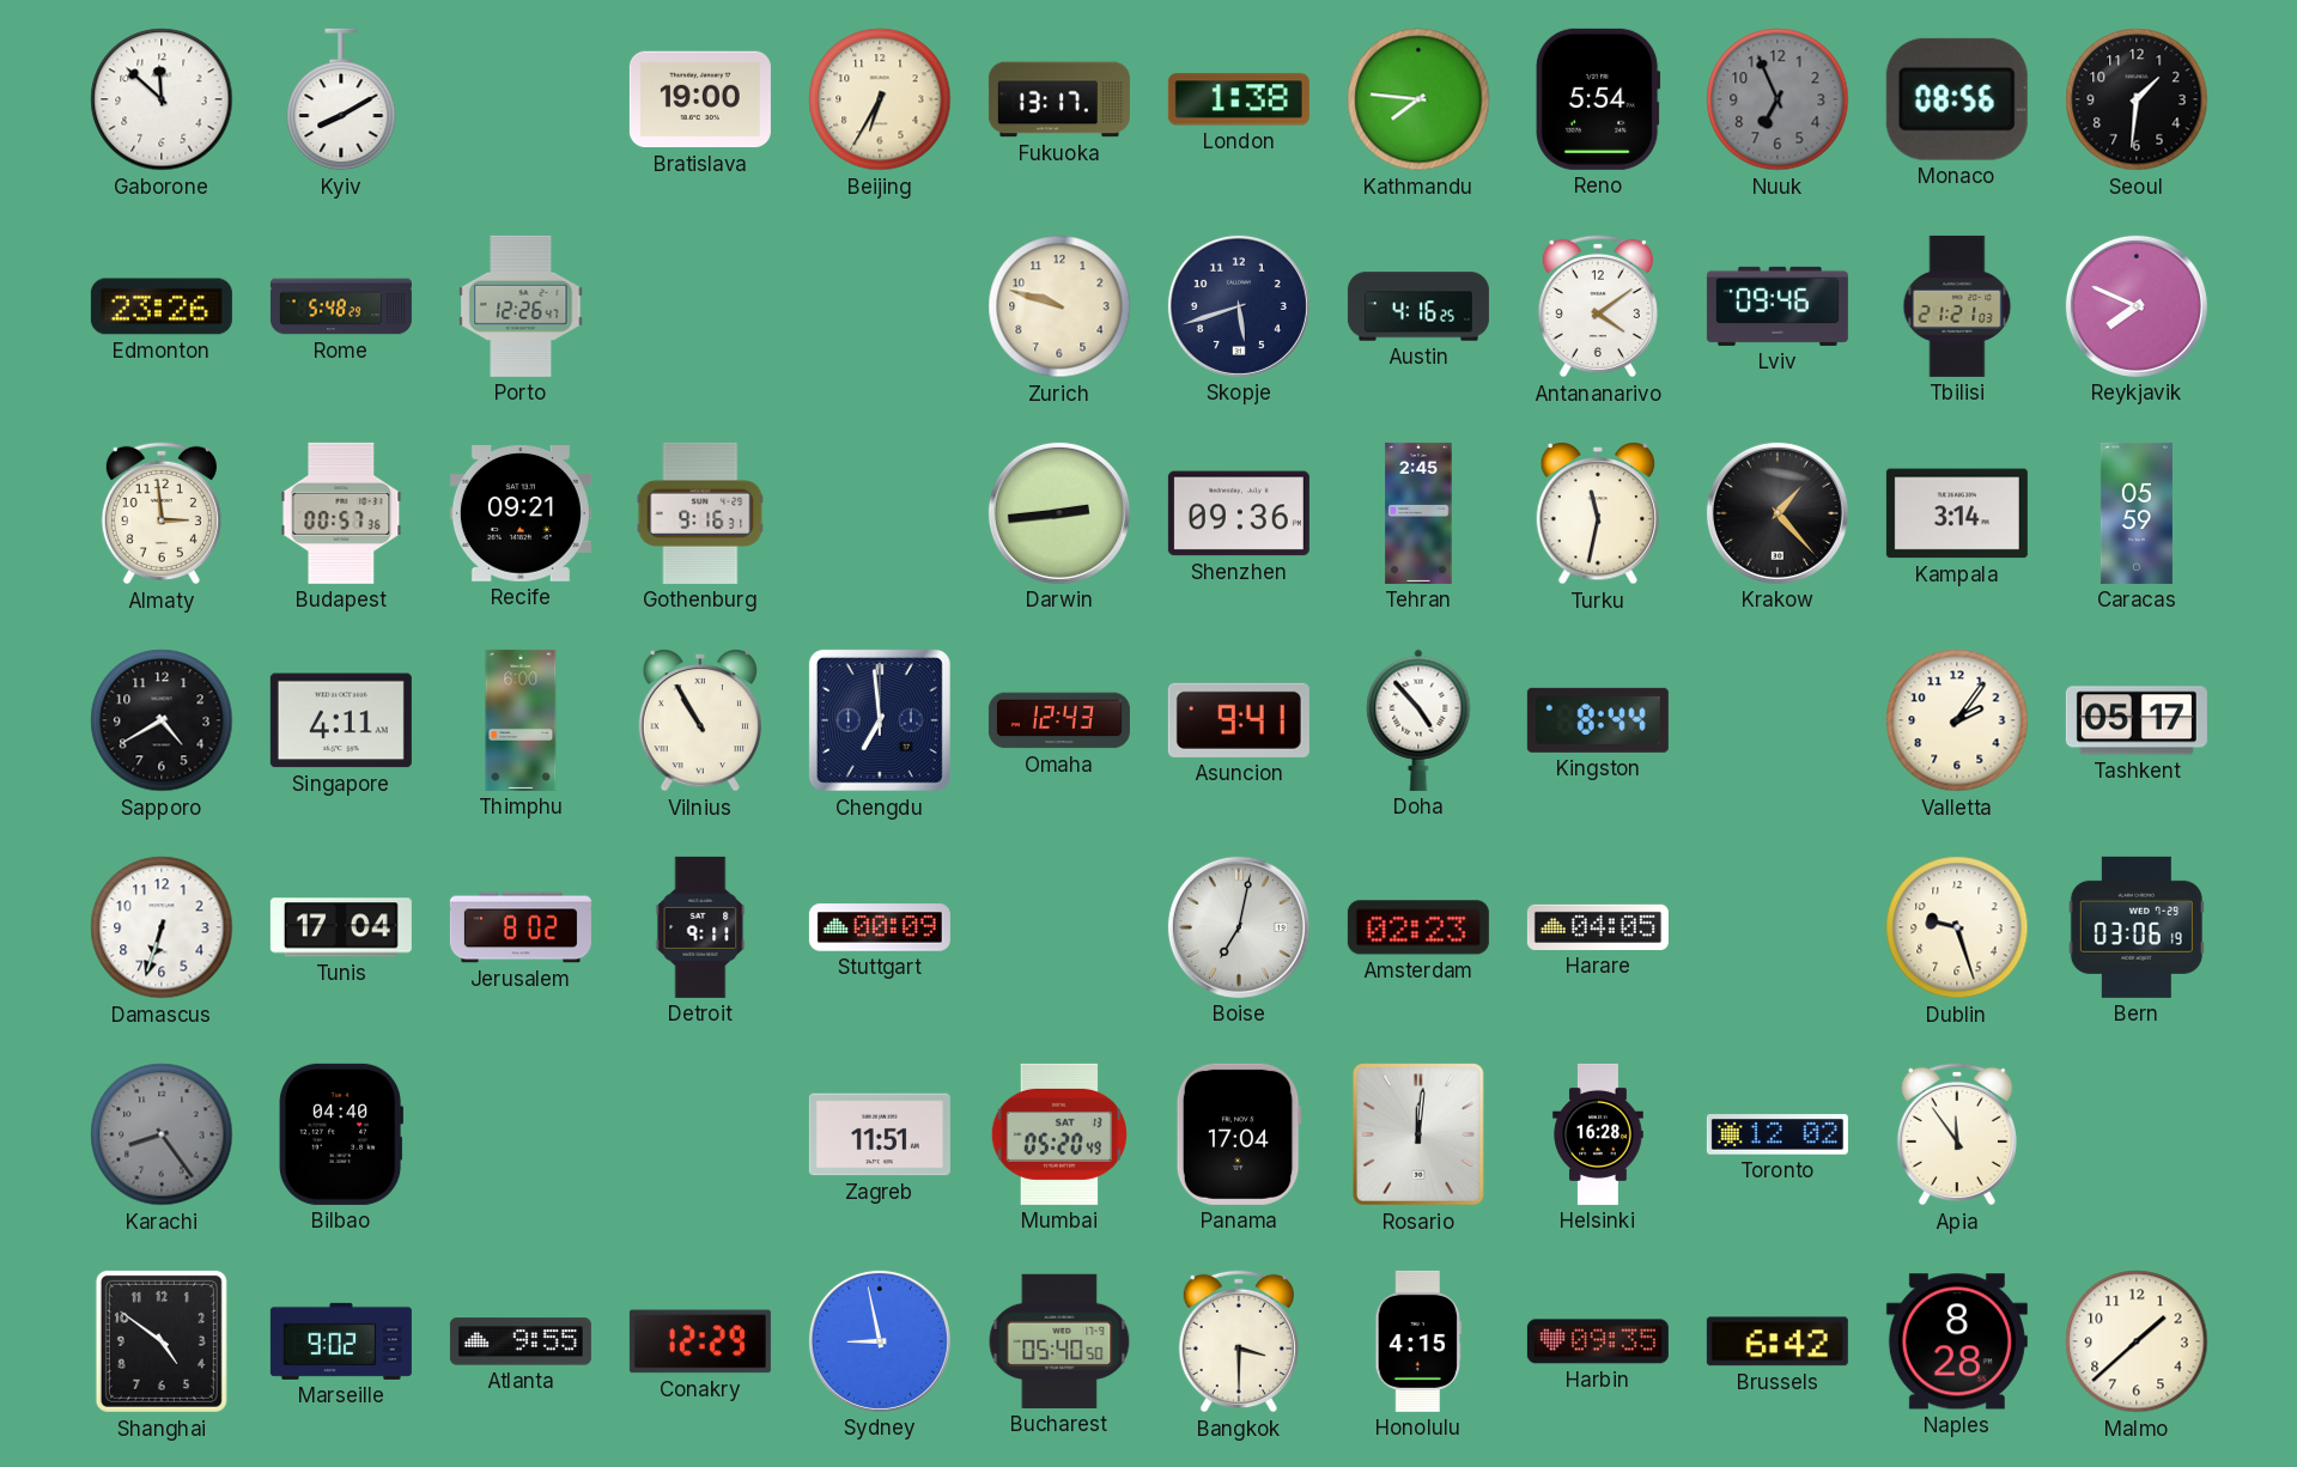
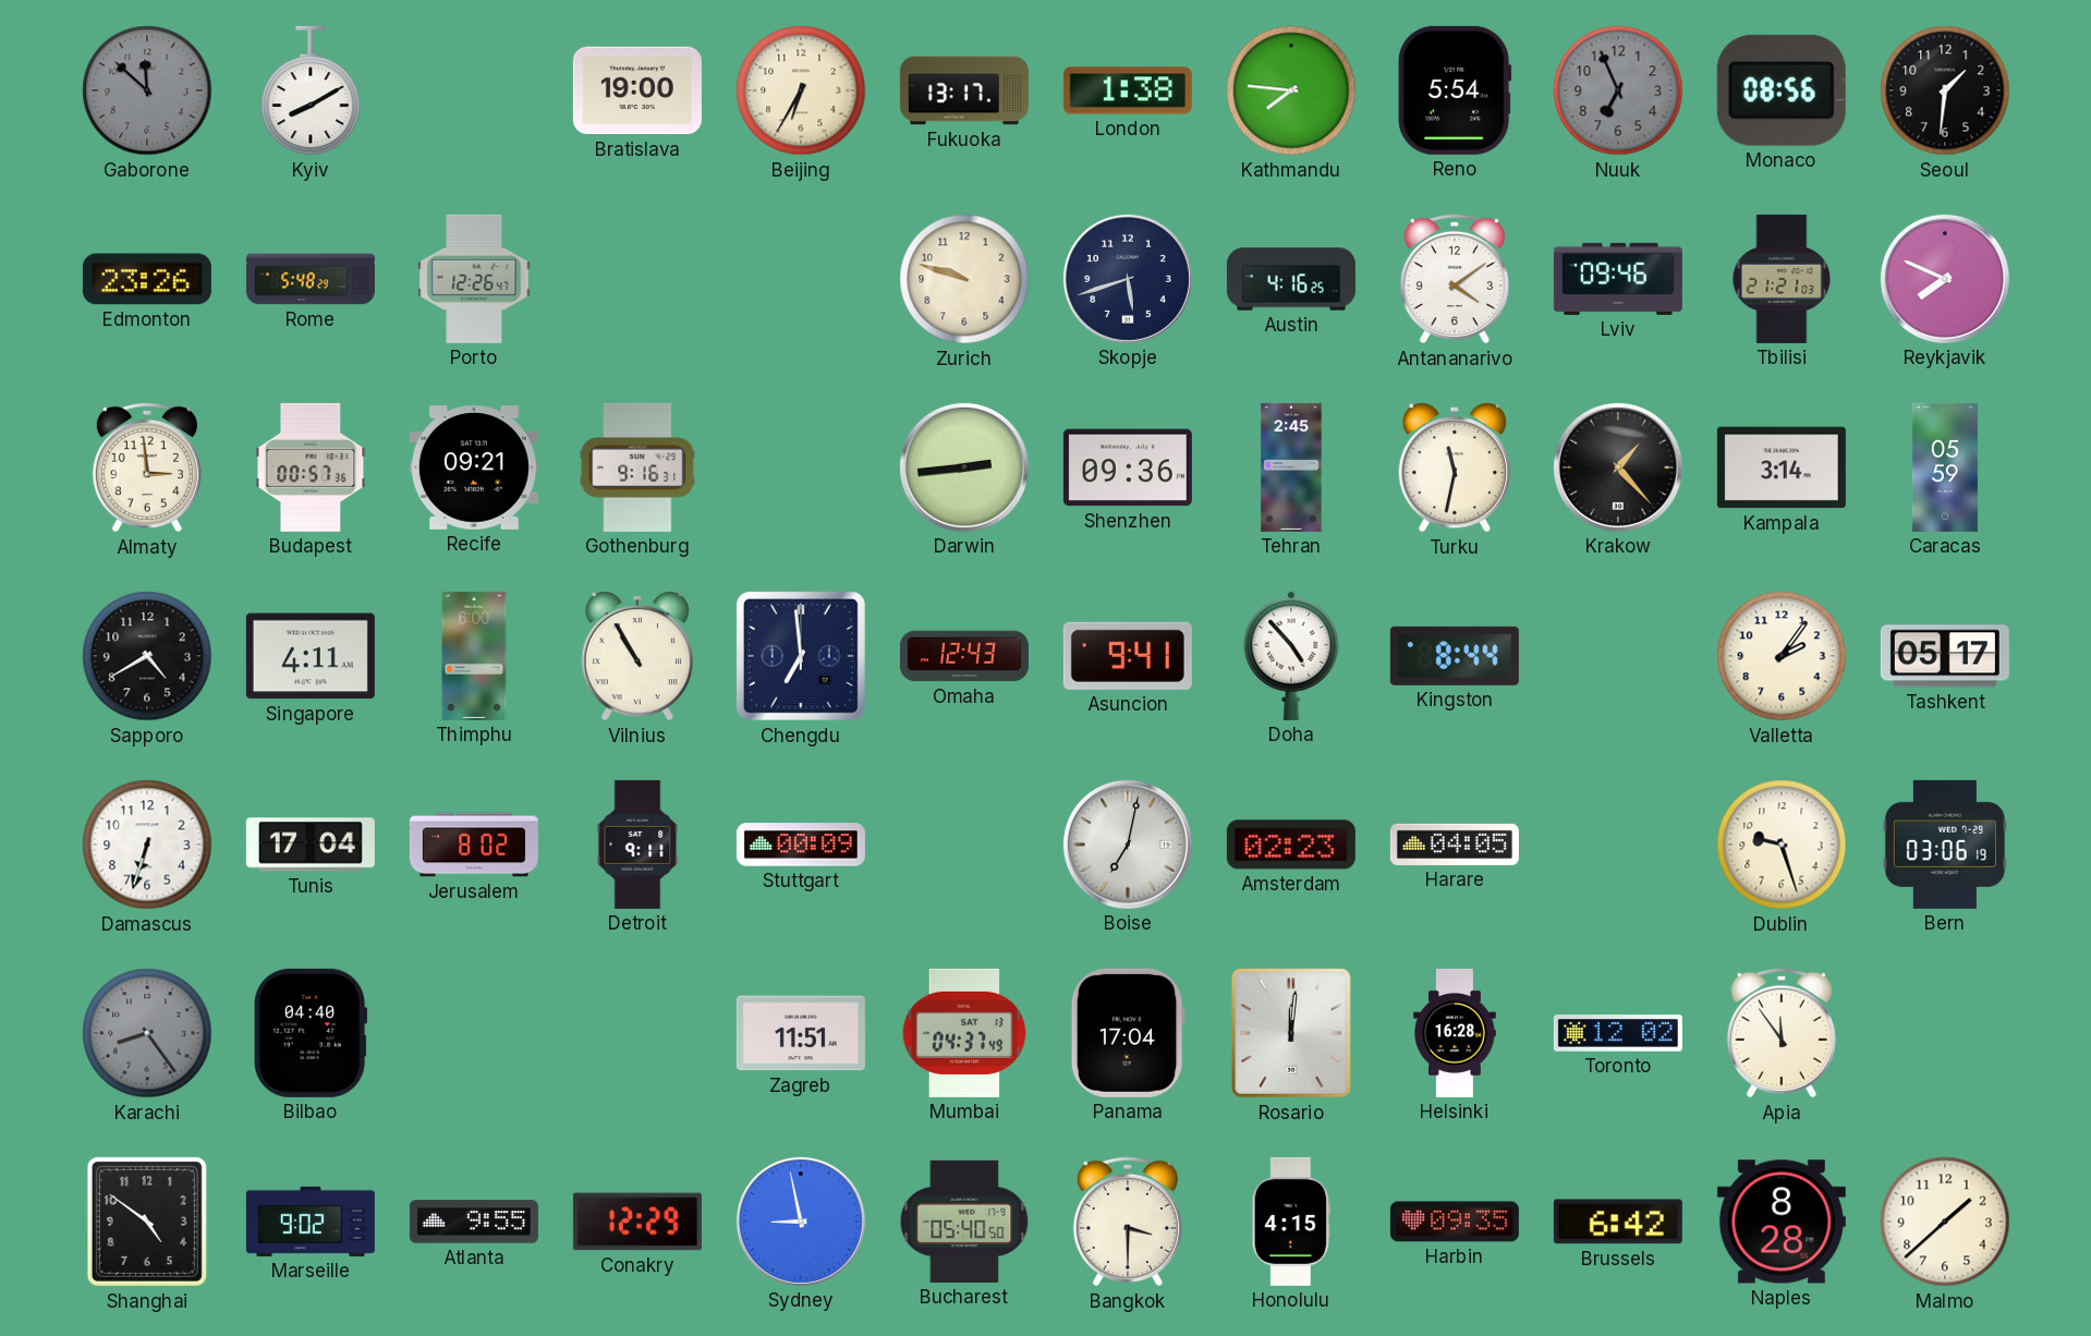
Gaborone dial: white -> grey
Mumbai: 05:20 -> 04:37
